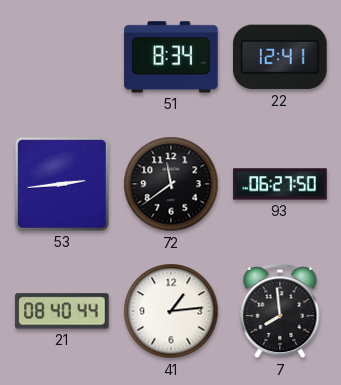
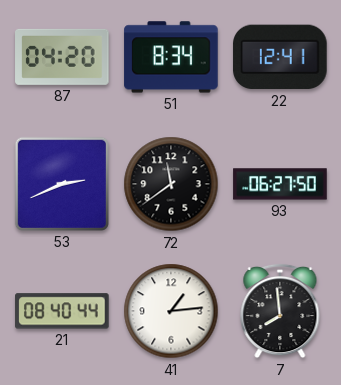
87: none -> 04:20
53: 2:44 -> 2:41
